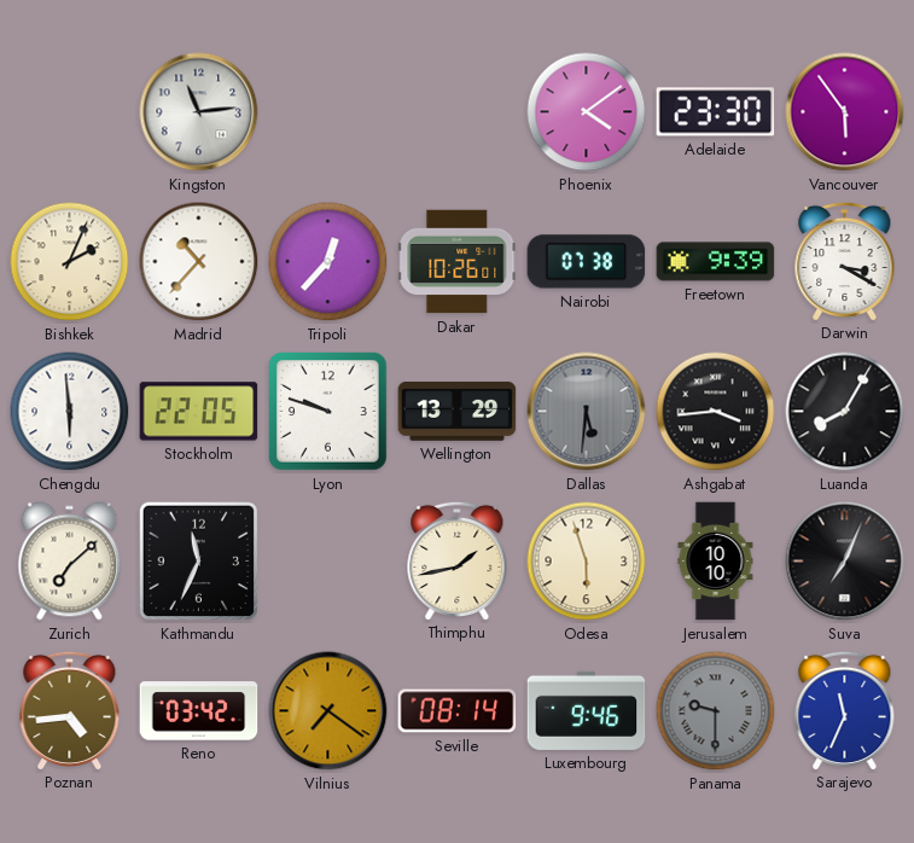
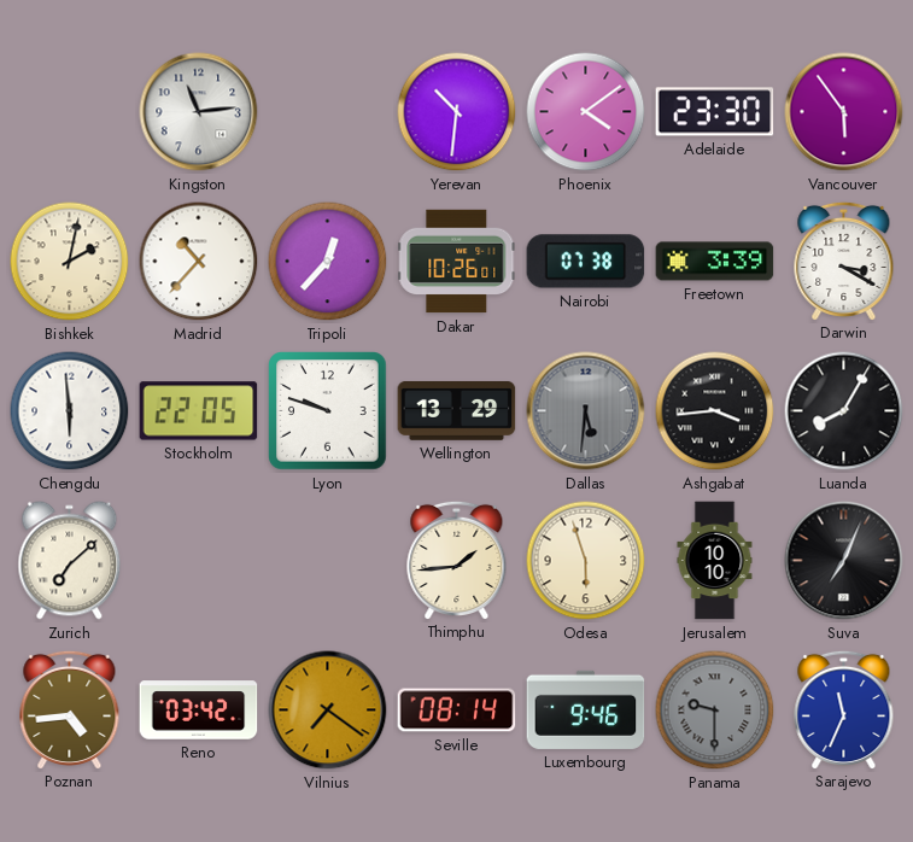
Yerevan: none -> 10:31
Bishkek: 2:04 -> 2:02
Freetown: 9:39 -> 3:39
Kathmandu: 11:34 -> none
Thimphu: 1:43 -> 1:44
